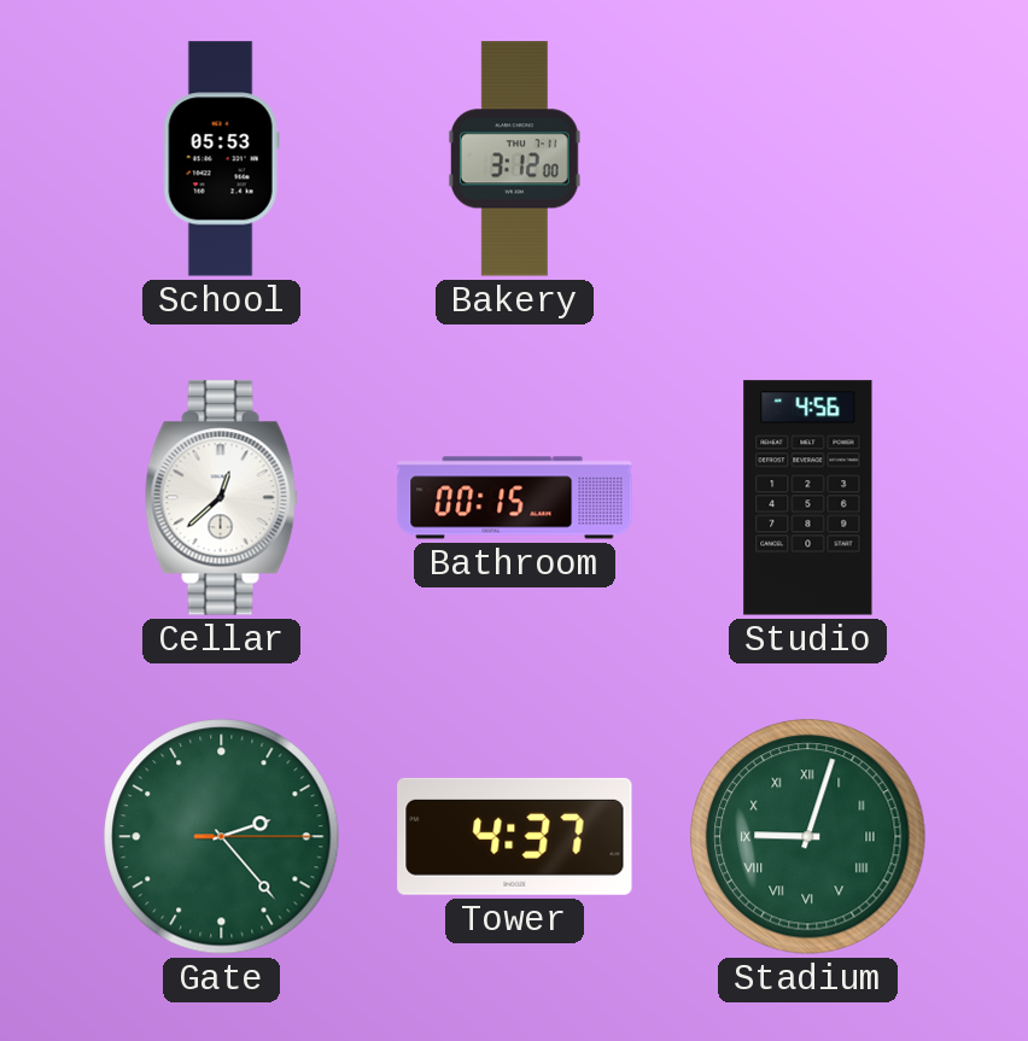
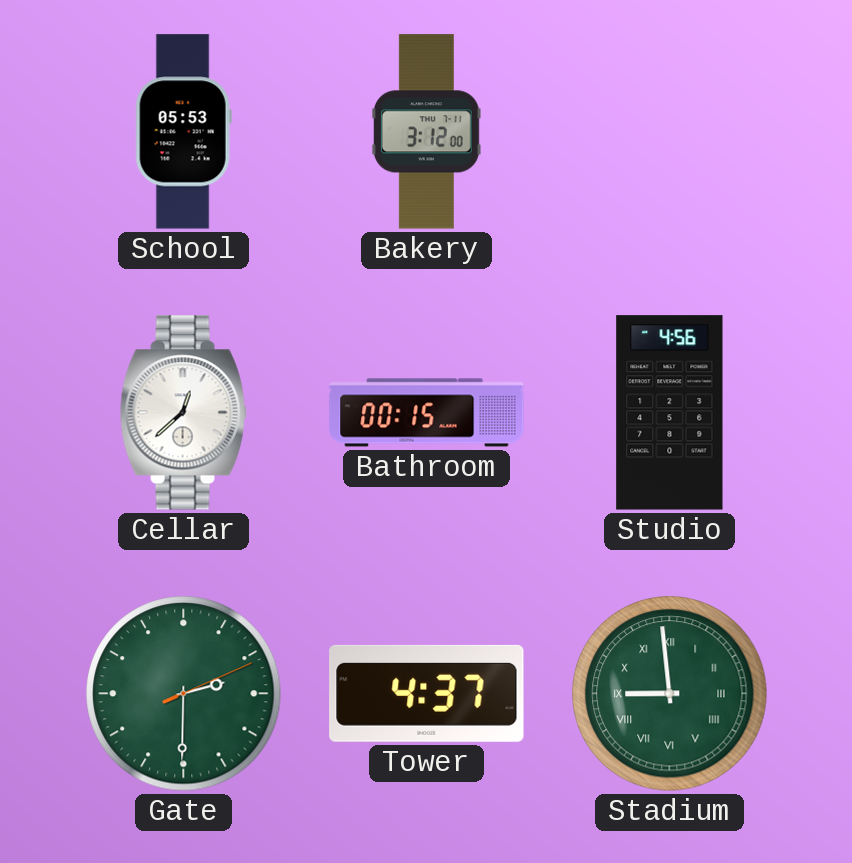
Gate: 2:23 -> 2:30
Stadium: 9:03 -> 8:59
